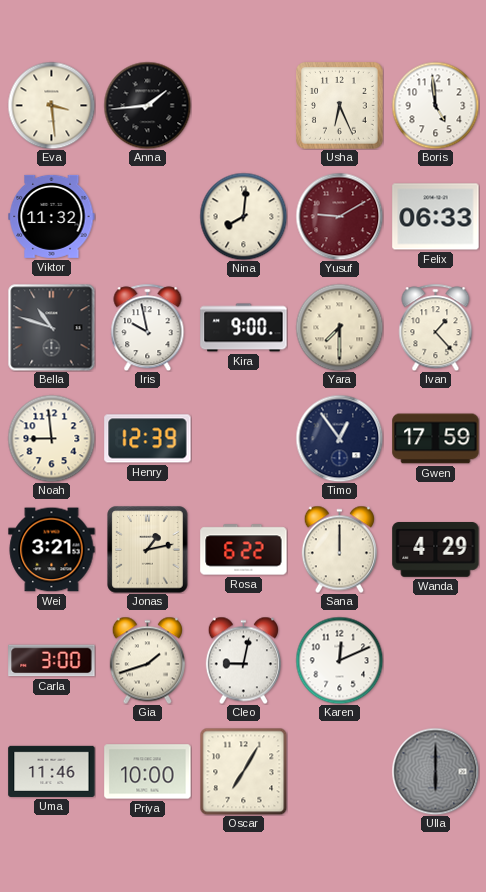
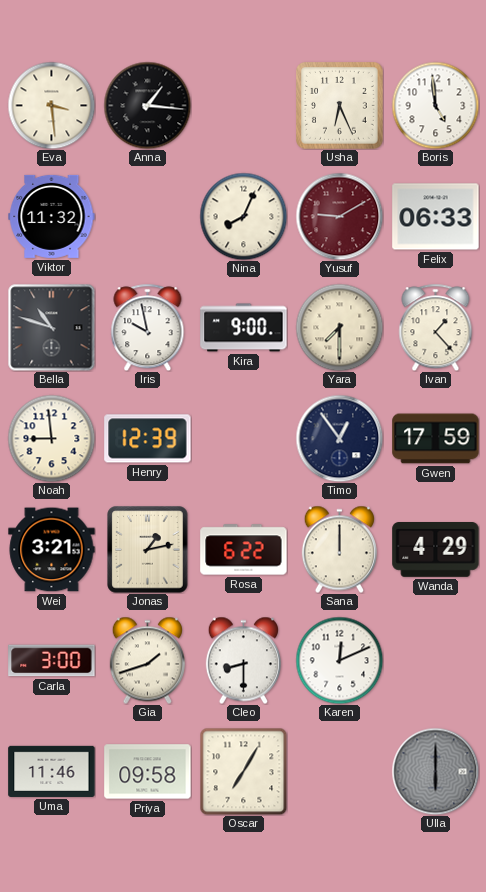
Anna: 1:44 -> 1:16
Nina: 8:01 -> 8:04
Cleo: 9:02 -> 8:30
Priya: 10:00 -> 09:58
